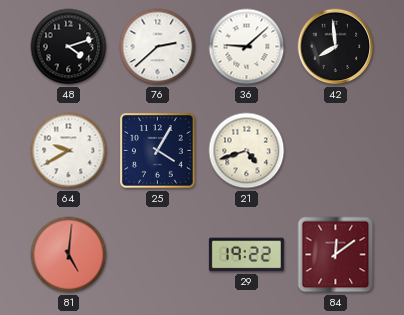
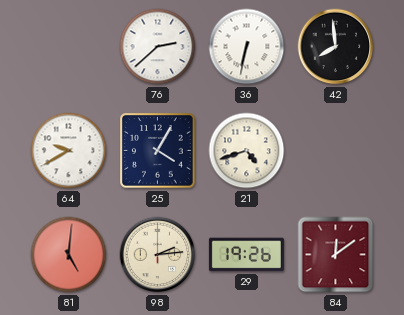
48: 4:12 -> none
36: 9:08 -> 6:32
98: none -> 2:14
29: 19:22 -> 19:26
